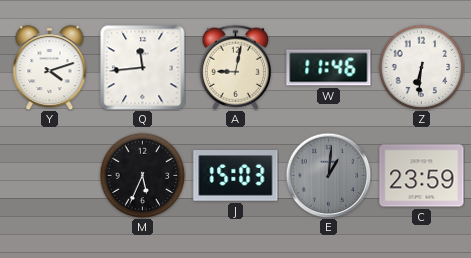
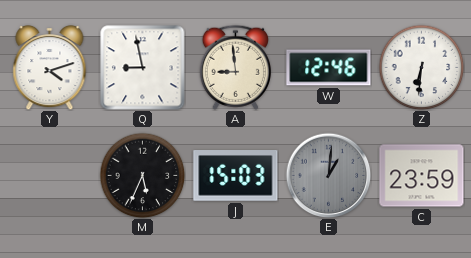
Q: 11:44 -> 8:58
A: 9:02 -> 8:59
W: 11:46 -> 12:46
